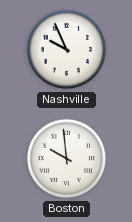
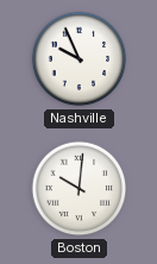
Boston: 9:59 -> 10:01
